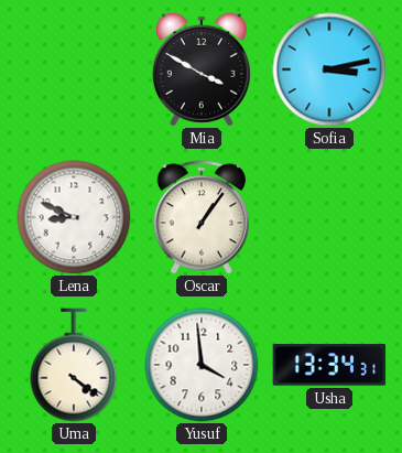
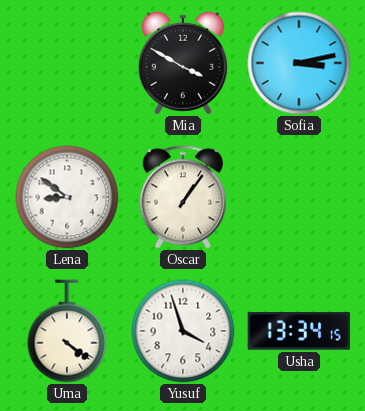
Lena: 8:49 -> 8:51
Yusuf: 3:59 -> 3:57
Usha: 13:34:31 -> 13:34:15
